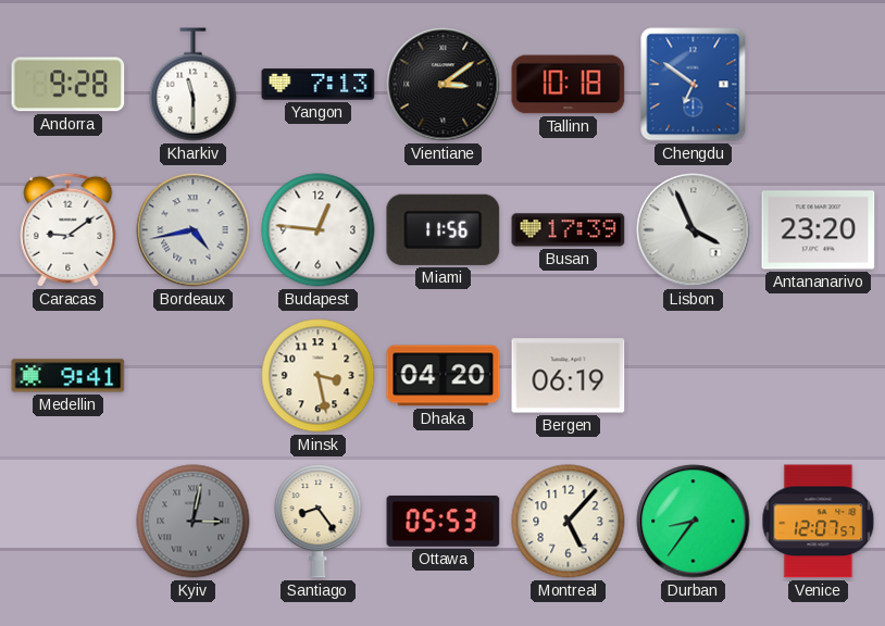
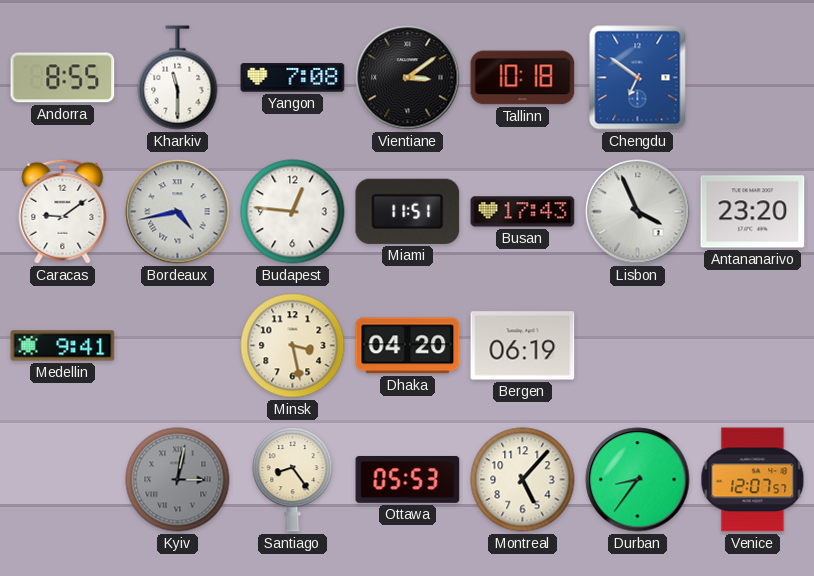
Andorra: 9:28 -> 8:55
Yangon: 7:13 -> 7:08
Miami: 11:56 -> 11:51
Busan: 17:39 -> 17:43
